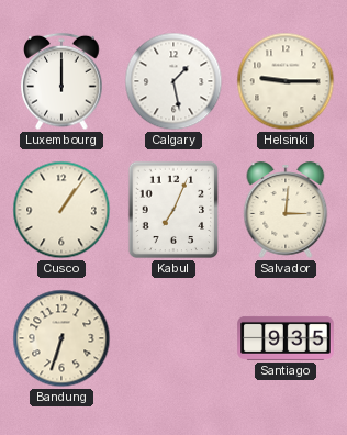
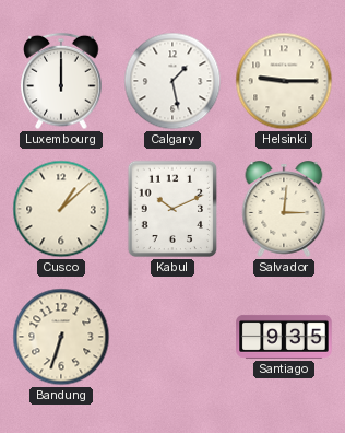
Cusco: 1:06 -> 1:08
Kabul: 7:04 -> 10:11
